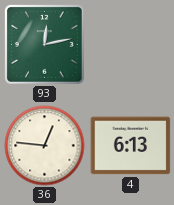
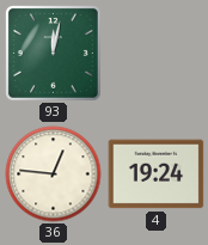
93: 12:13 -> 12:02
4: 6:13 -> 19:24
